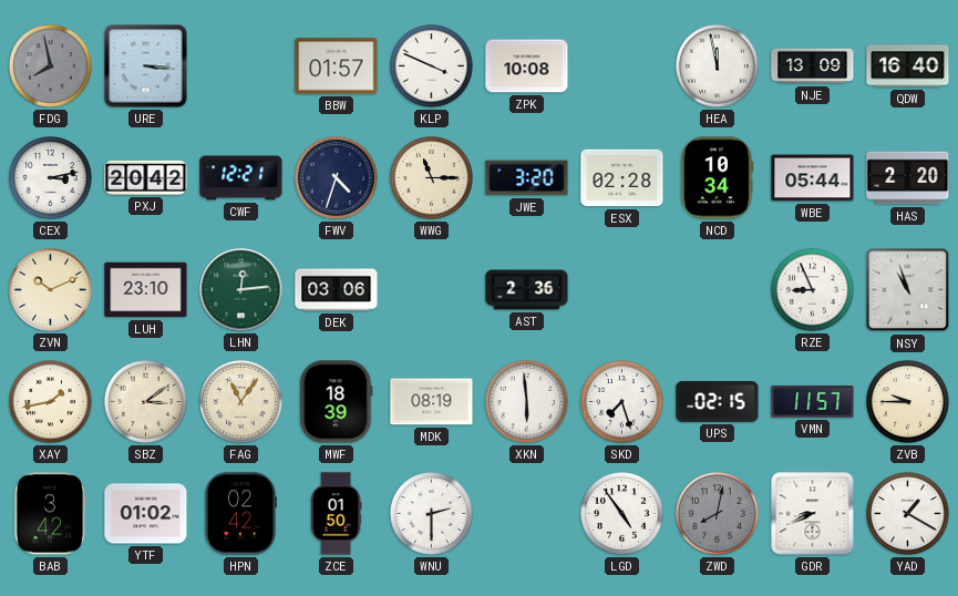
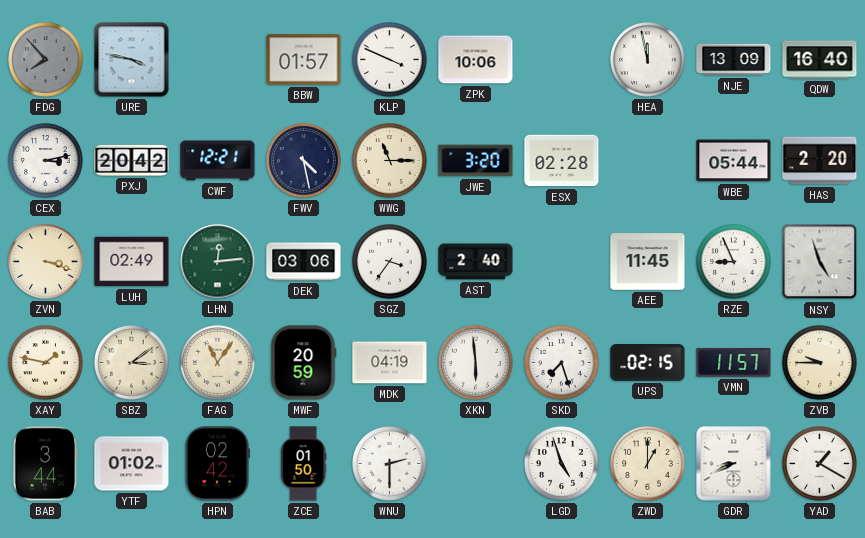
FDG: 7:58 -> 7:53
URE: 3:16 -> 3:47
ZPK: 10:08 -> 10:06
FWV: 4:33 -> 4:28
NCD: 10:34 -> none
ZVN: 10:11 -> 3:18
LUH: 23:10 -> 02:49
SGZ: none -> 3:36
AST: 2:36 -> 2:40
AEE: none -> 11:45
NSY: 10:57 -> 4:57
XAY: 1:43 -> 1:47
MWF: 18:39 -> 20:59
MDK: 08:19 -> 04:19
BAB: 3:42 -> 3:44
LGD: 4:54 -> 4:57
ZWD: 8:02 -> 1:00
ZWD dial: grey -> cream
